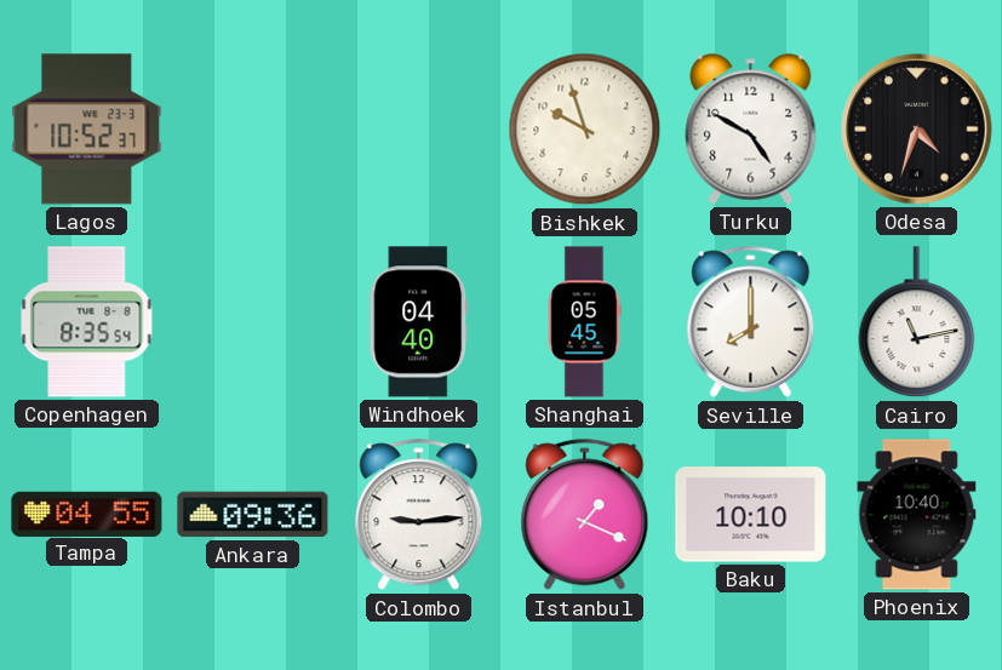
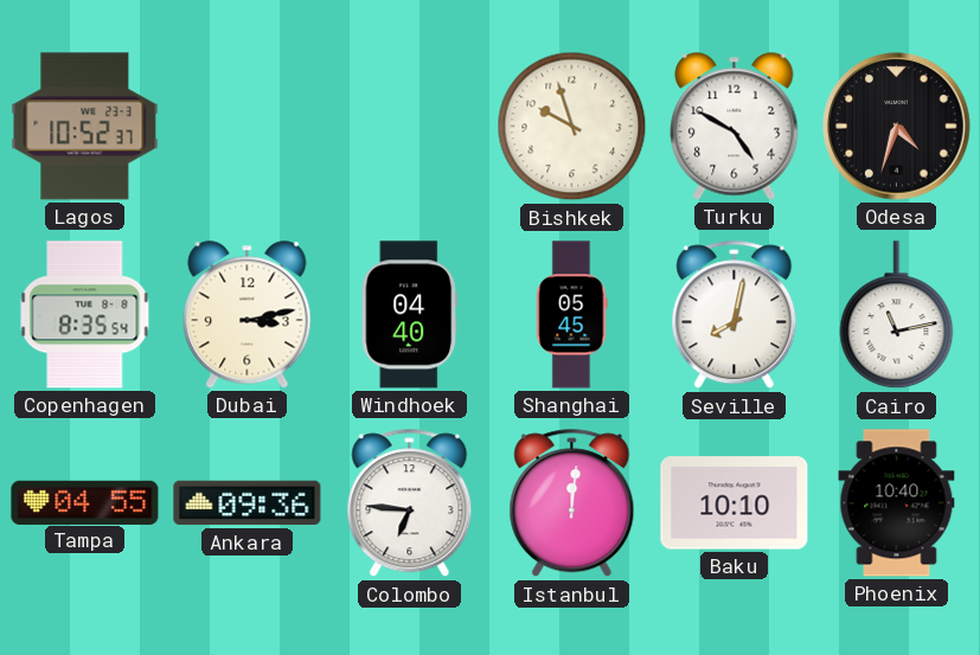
Dubai: none -> 3:13
Seville: 8:00 -> 8:02
Colombo: 9:14 -> 6:46
Istanbul: 1:19 -> 12:01
